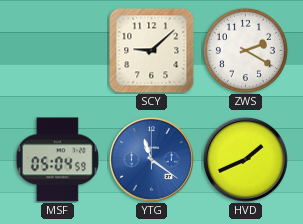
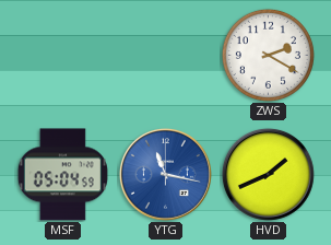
SCY: 9:08 -> none
YTG: 11:21 -> 11:17
